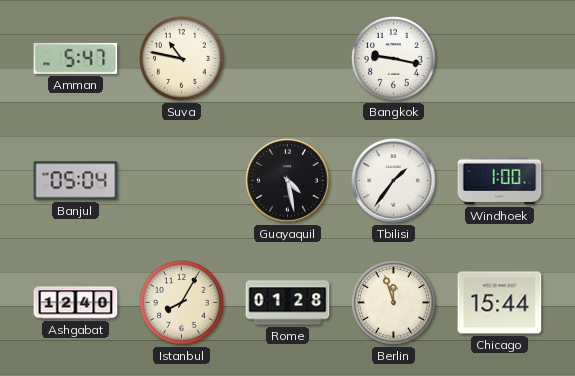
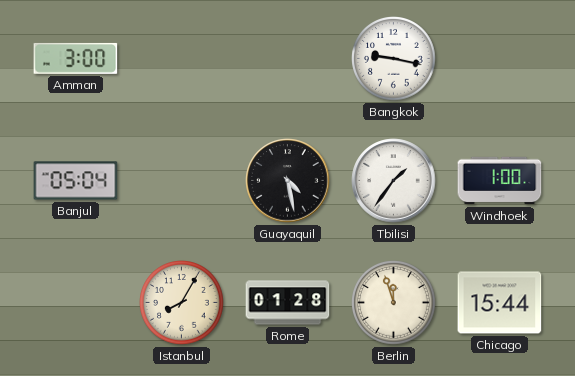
Amman: 5:47 -> 3:00
Suva: 10:47 -> none
Ashgabat: 12:40 -> none
